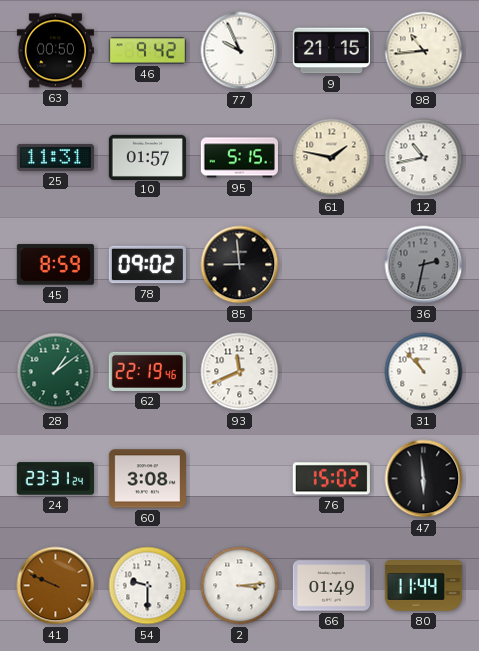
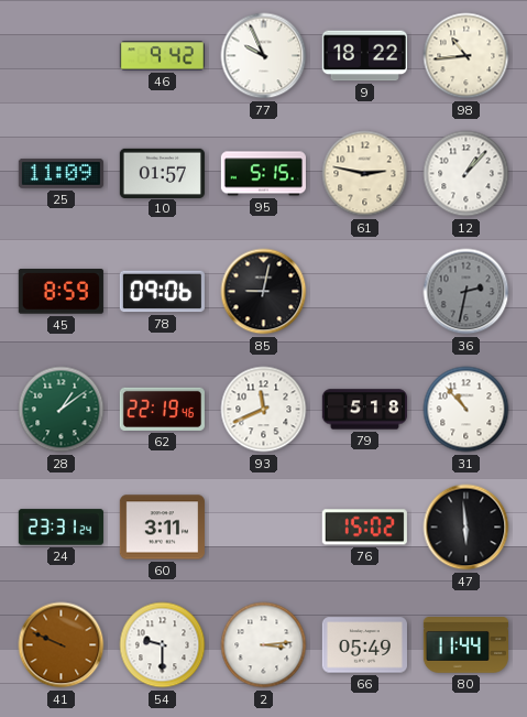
63: 00:50 -> none
9: 21:15 -> 18:22
25: 11:31 -> 11:09
61: 1:47 -> 2:47
12: 10:43 -> 1:07
78: 09:02 -> 09:06
85: 8:59 -> 9:02
79: none -> 5:18
60: 3:08 -> 3:11
66: 01:49 -> 05:49
